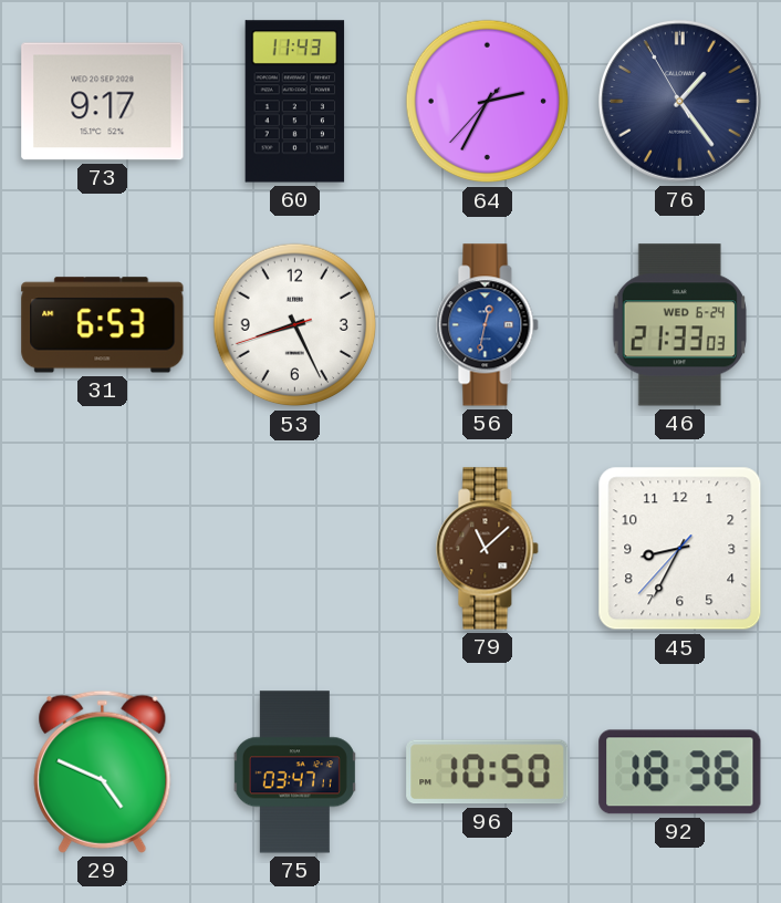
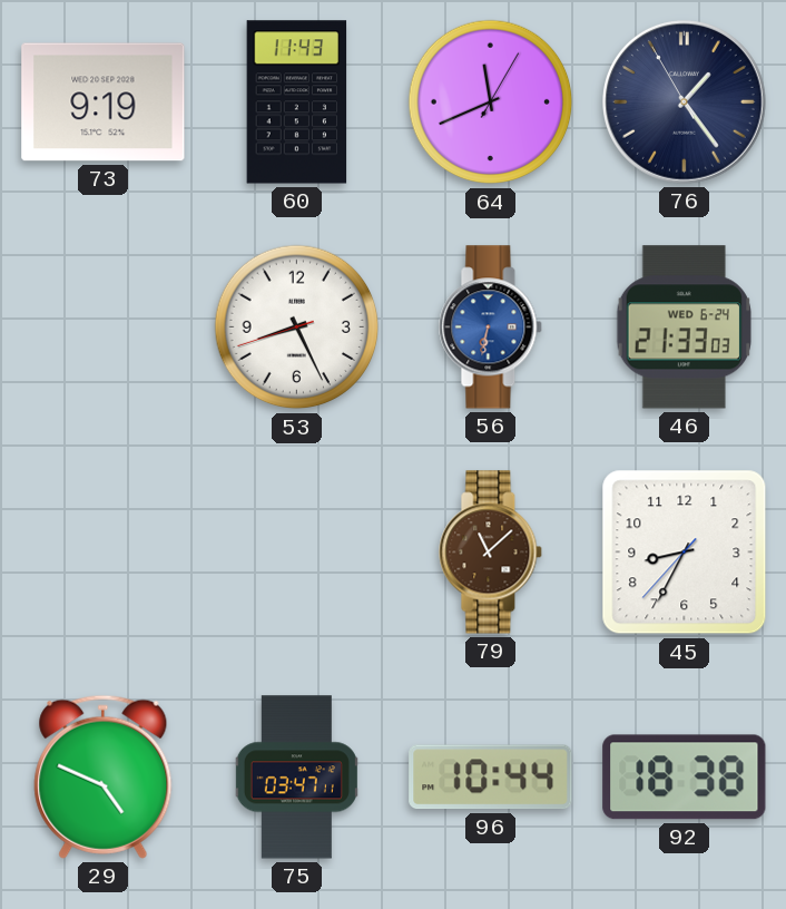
73: 9:17 -> 9:19
64: 2:34 -> 11:41
31: 6:53 -> none
56: 12:32 -> 6:32
96: 10:50 -> 10:44
